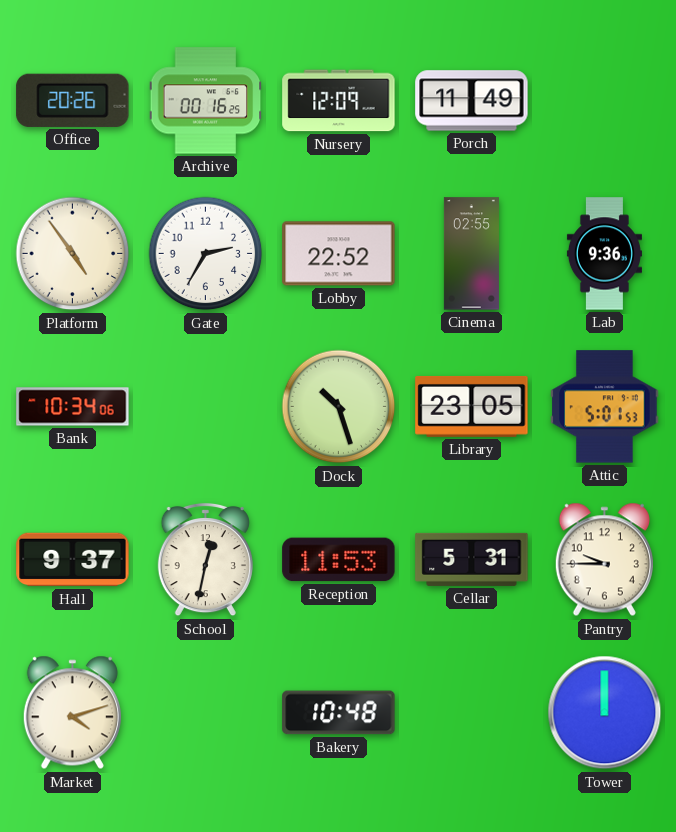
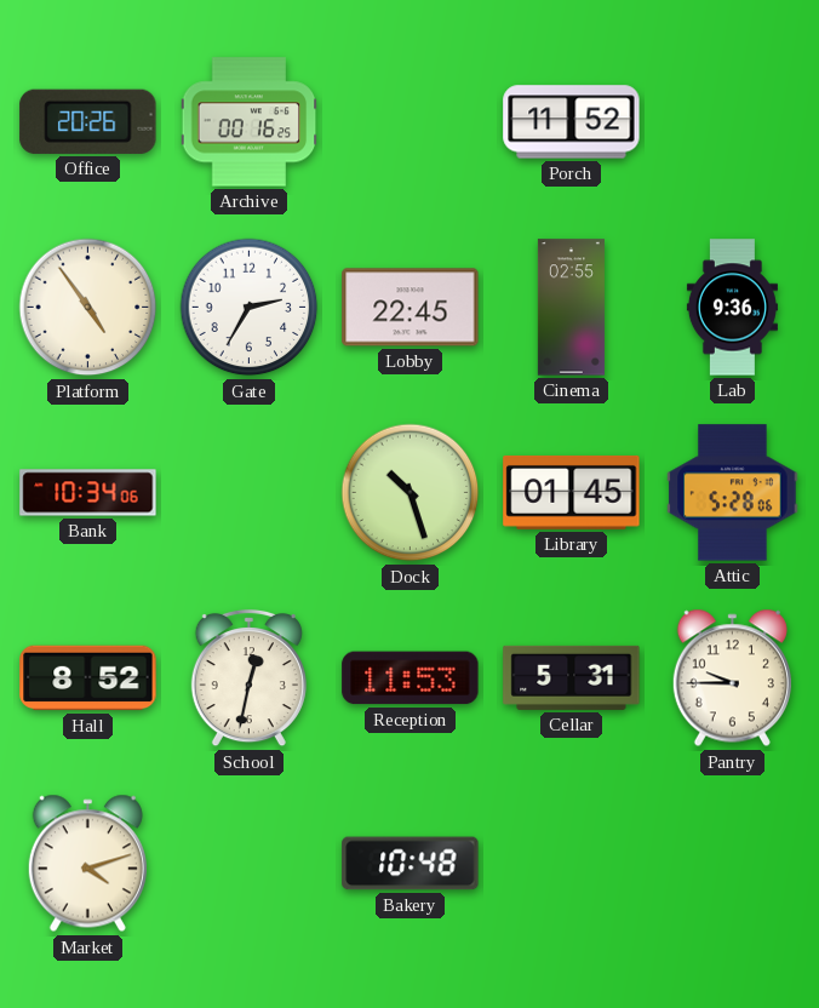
Nursery: 12:09 -> none
Porch: 11:49 -> 11:52
Lobby: 22:52 -> 22:45
Library: 23:05 -> 01:45
Attic: 5:01 -> 5:28
Hall: 9:37 -> 8:52
Tower: 12:00 -> none
